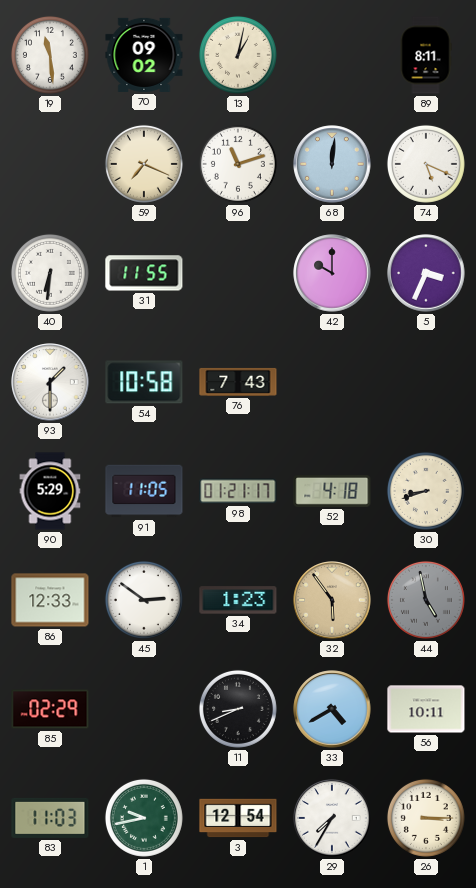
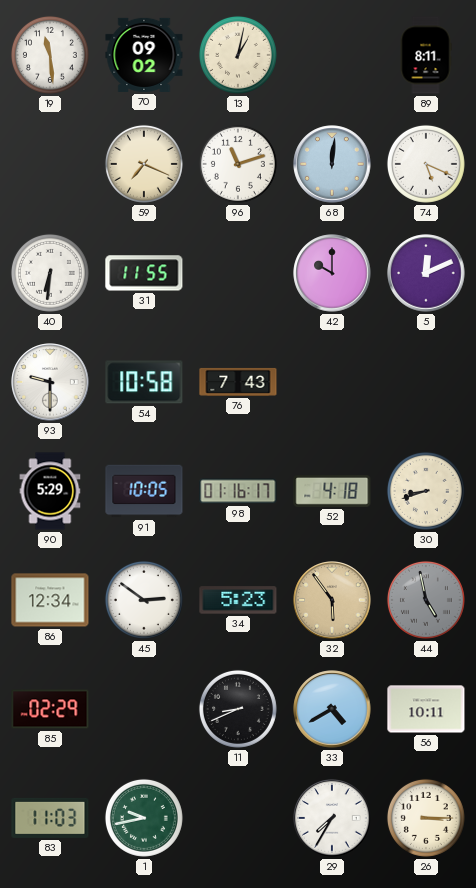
5: 3:34 -> 12:11
93: 1:30 -> 9:30
91: 11:05 -> 10:05
98: 01:21 -> 01:16
86: 12:33 -> 12:34
34: 1:23 -> 5:23
3: 12:54 -> none
